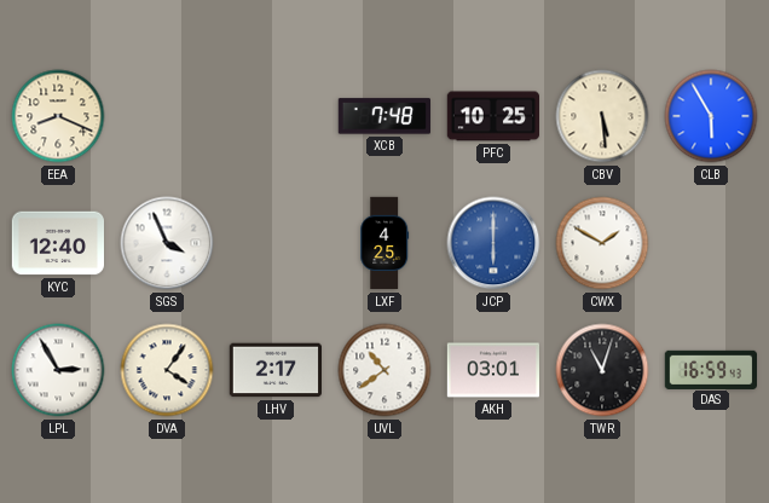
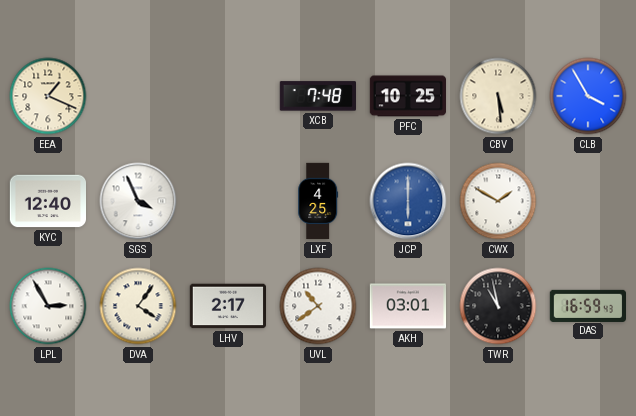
EEA: 8:19 -> 1:19
CLB: 5:55 -> 3:55
TWR: 11:03 -> 10:58
